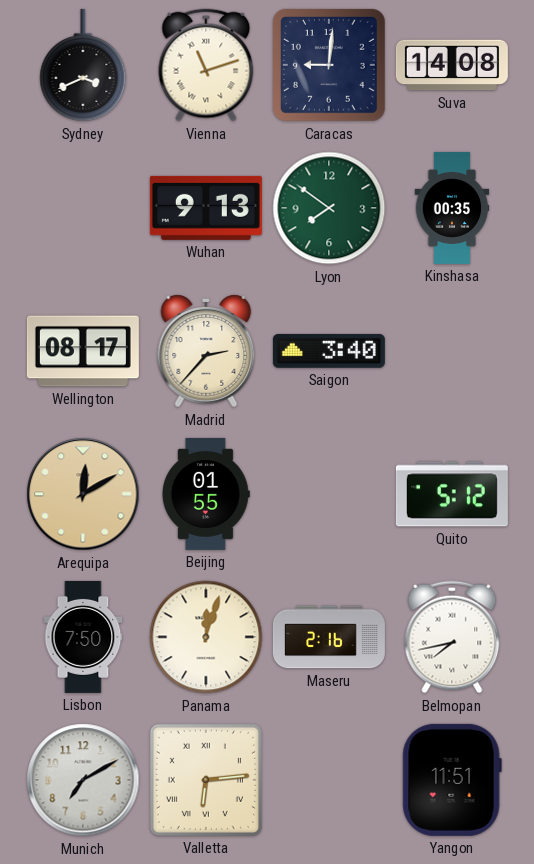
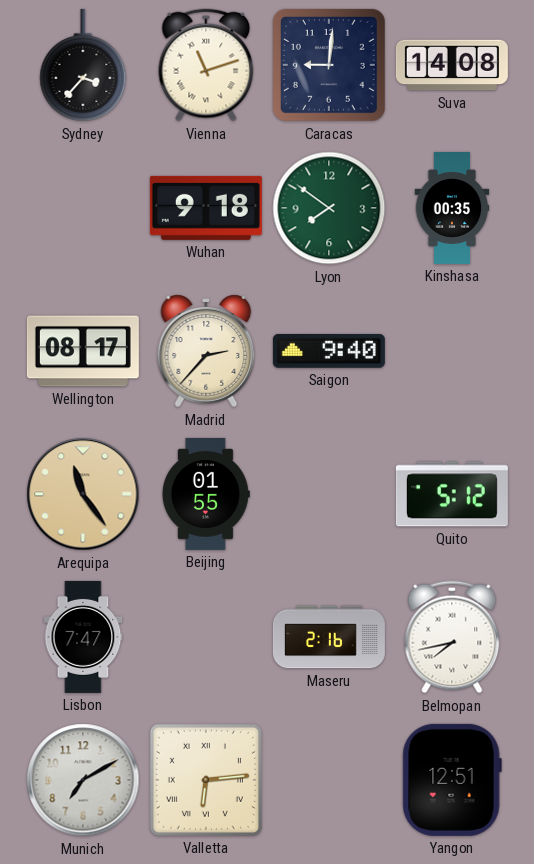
Sydney: 3:41 -> 3:37
Wuhan: 9:13 -> 9:18
Saigon: 3:40 -> 9:40
Arequipa: 12:10 -> 11:24
Lisbon: 7:50 -> 7:47
Panama: 12:03 -> none
Yangon: 11:51 -> 12:51
